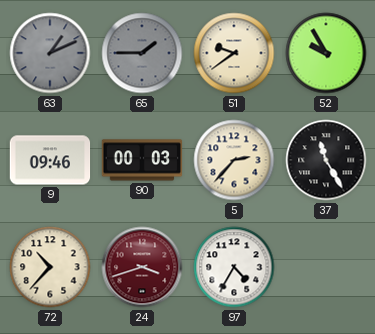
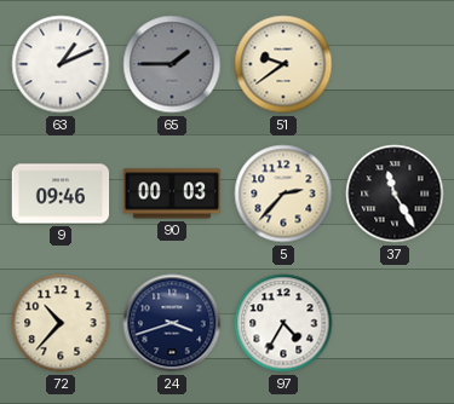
63 dial: grey -> white
52: 9:55 -> none
24 dial: burgundy -> navy
